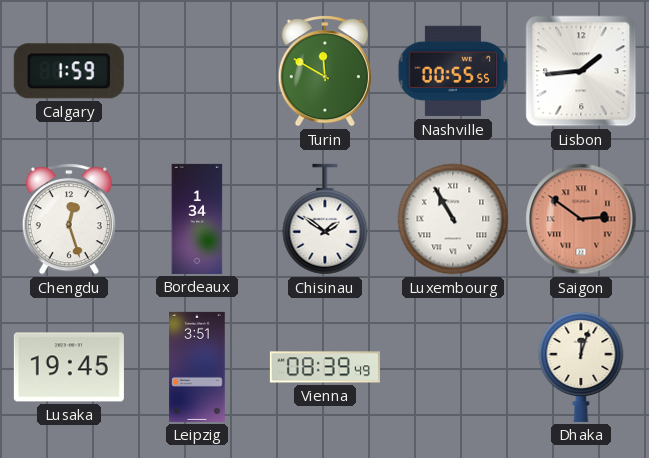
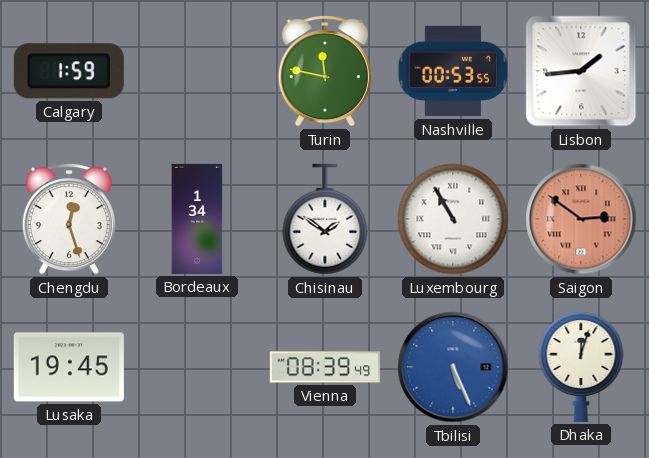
Turin: 11:50 -> 11:47
Nashville: 00:55 -> 00:53
Leipzig: 3:51 -> none
Tbilisi: none -> 5:26
